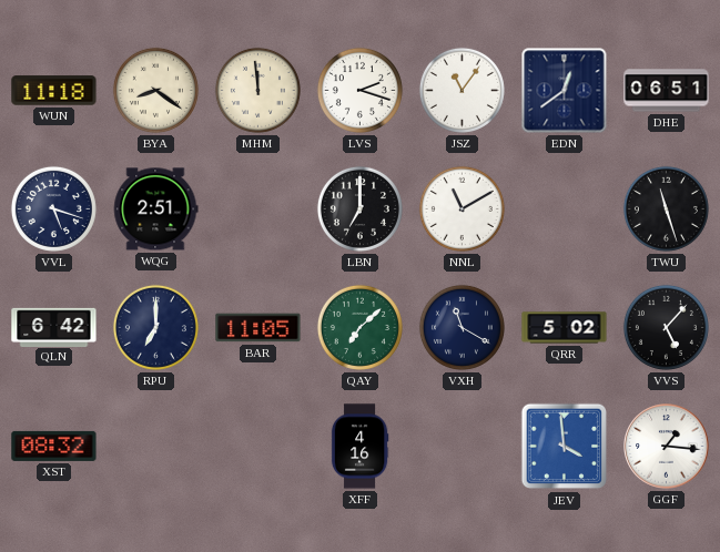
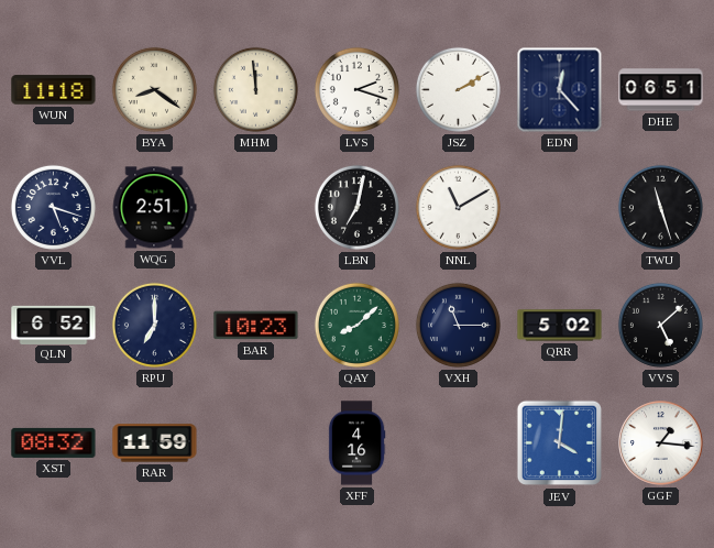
JSZ: 11:06 -> 2:10
EDN: 12:39 -> 12:23
LBN: 7:00 -> 7:02
QLN: 6:42 -> 6:52
BAR: 11:05 -> 10:23
QAY: 7:08 -> 8:08
VXH: 11:20 -> 11:15
VVS: 5:07 -> 5:08
RAR: none -> 11:59
JEV: 3:59 -> 4:01
